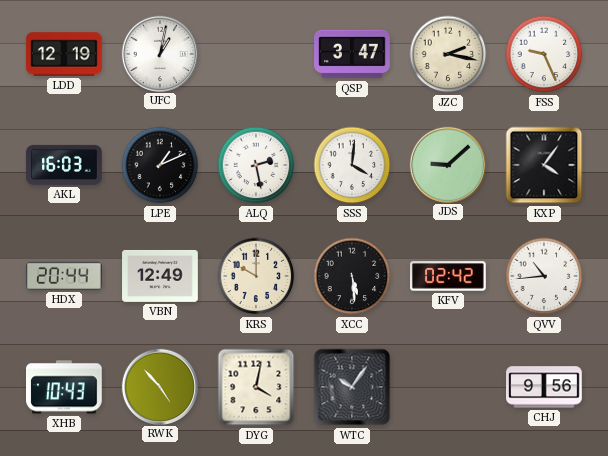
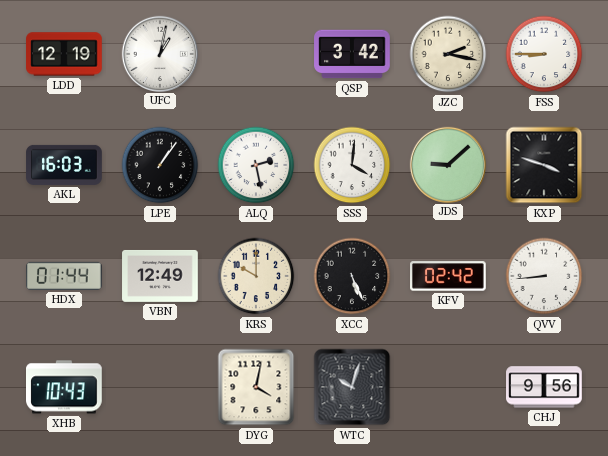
QSP: 3:47 -> 3:42
FSS: 9:26 -> 8:45
LPE: 1:11 -> 1:06
KXP: 4:06 -> 3:48
HDX: 20:44 -> 01:44
XCC: 5:29 -> 5:26
QVV: 10:44 -> 8:44
RWK: 4:53 -> none
WTC: 10:06 -> 10:03
